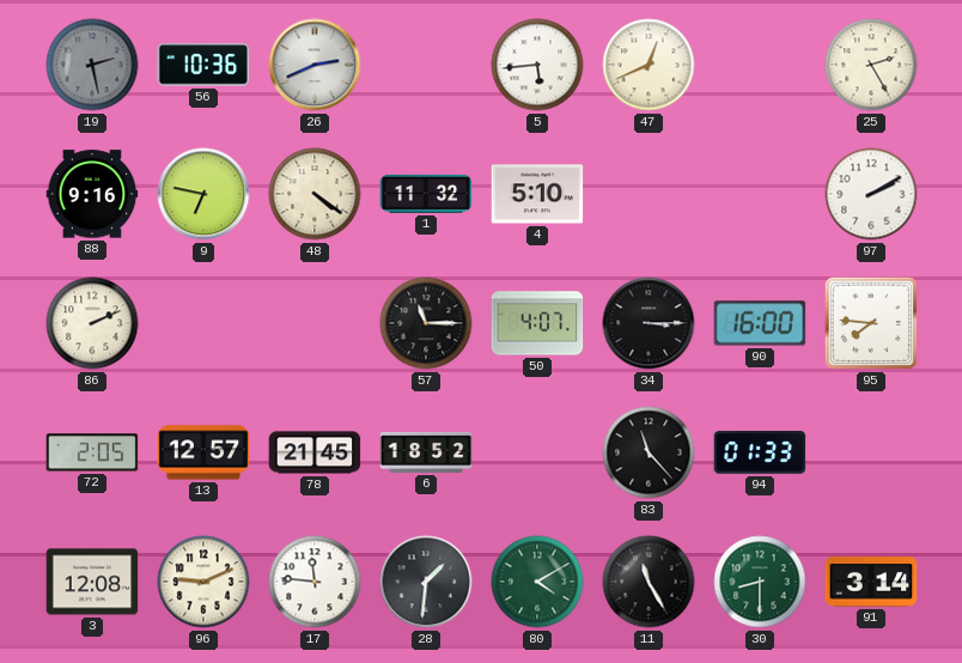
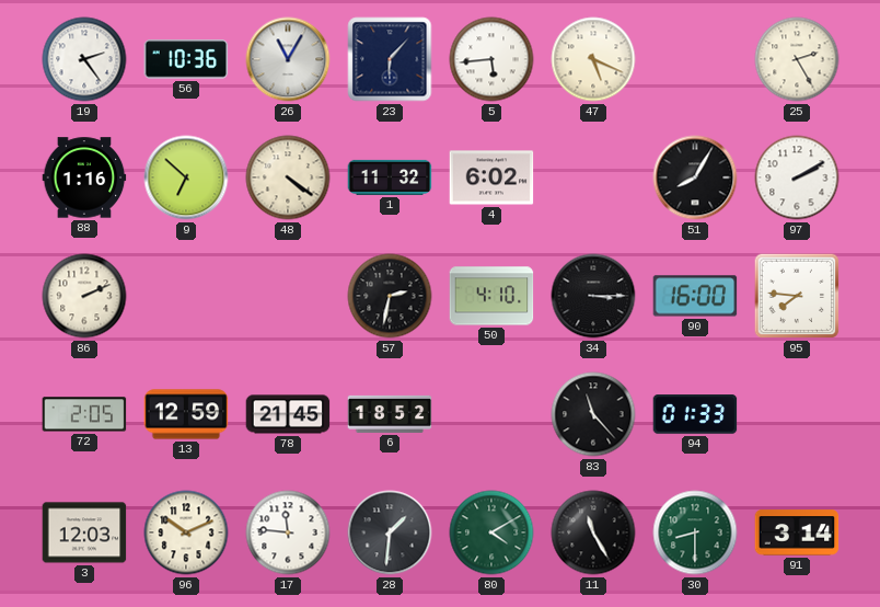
19: 2:28 -> 2:24
19 dial: grey -> white
26: 2:41 -> 11:05
23: none -> 6:07
47: 12:41 -> 5:19
88: 9:16 -> 1:16
9: 6:47 -> 6:52
4: 5:10 -> 6:02
51: none -> 8:05
57: 11:15 -> 2:32
50: 4:07 -> 4:10
13: 12:57 -> 12:59
3: 12:08 -> 12:03
96: 9:11 -> 10:11
